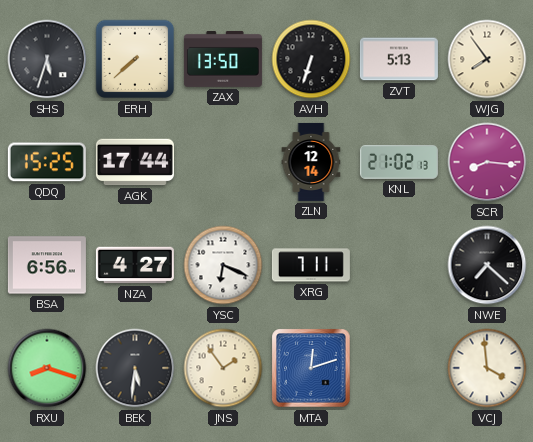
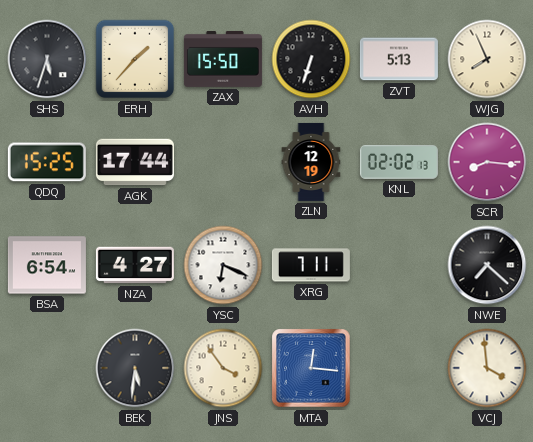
ERH: 7:38 -> 1:37
ZAX: 13:50 -> 15:50
WJG: 7:54 -> 7:56
ZLN: 12:14 -> 12:19
KNL: 21:02 -> 02:02
BSA: 6:56 -> 6:54
RXU: 8:18 -> none
JNS: 1:54 -> 3:54
MTA: 12:12 -> 12:16
